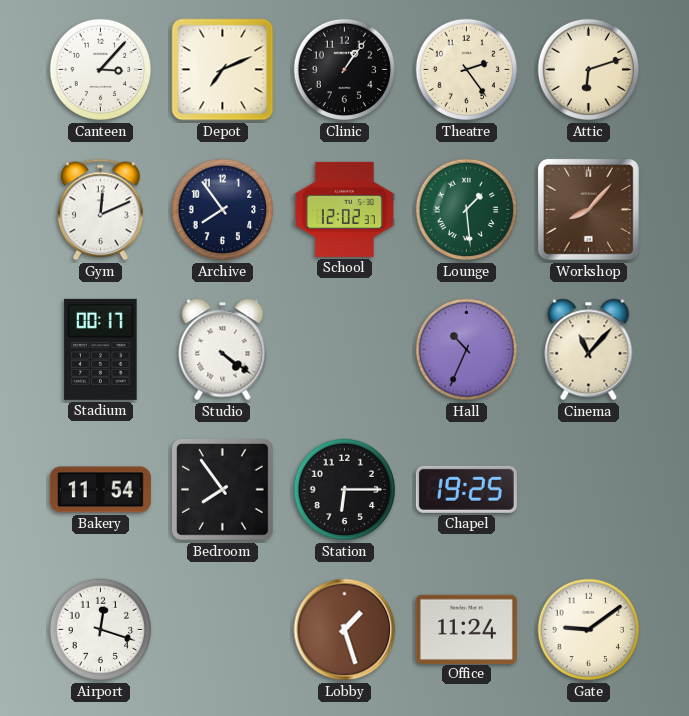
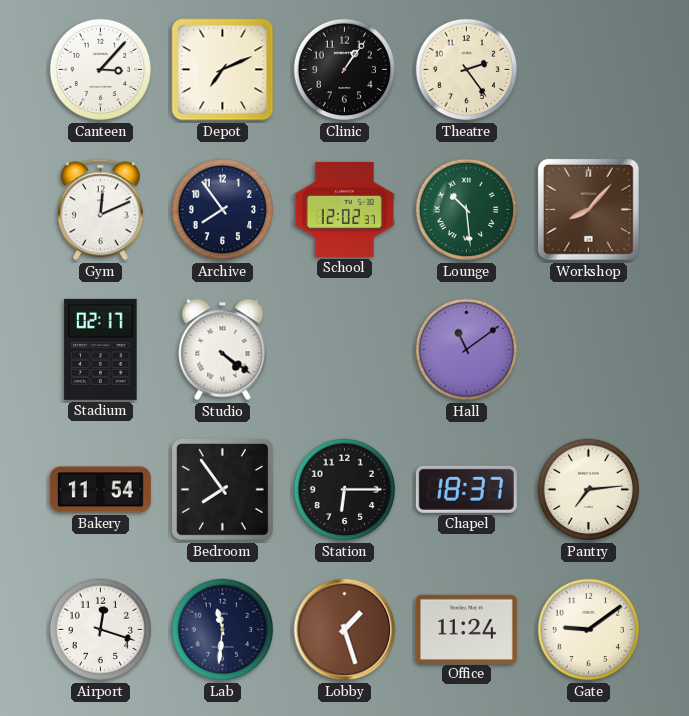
Attic: 6:12 -> none
Lounge: 1:29 -> 10:29
Stadium: 00:17 -> 02:17
Hall: 10:34 -> 11:09
Cinema: 11:07 -> none
Chapel: 19:25 -> 18:37
Pantry: none -> 7:14
Lab: none -> 11:31
